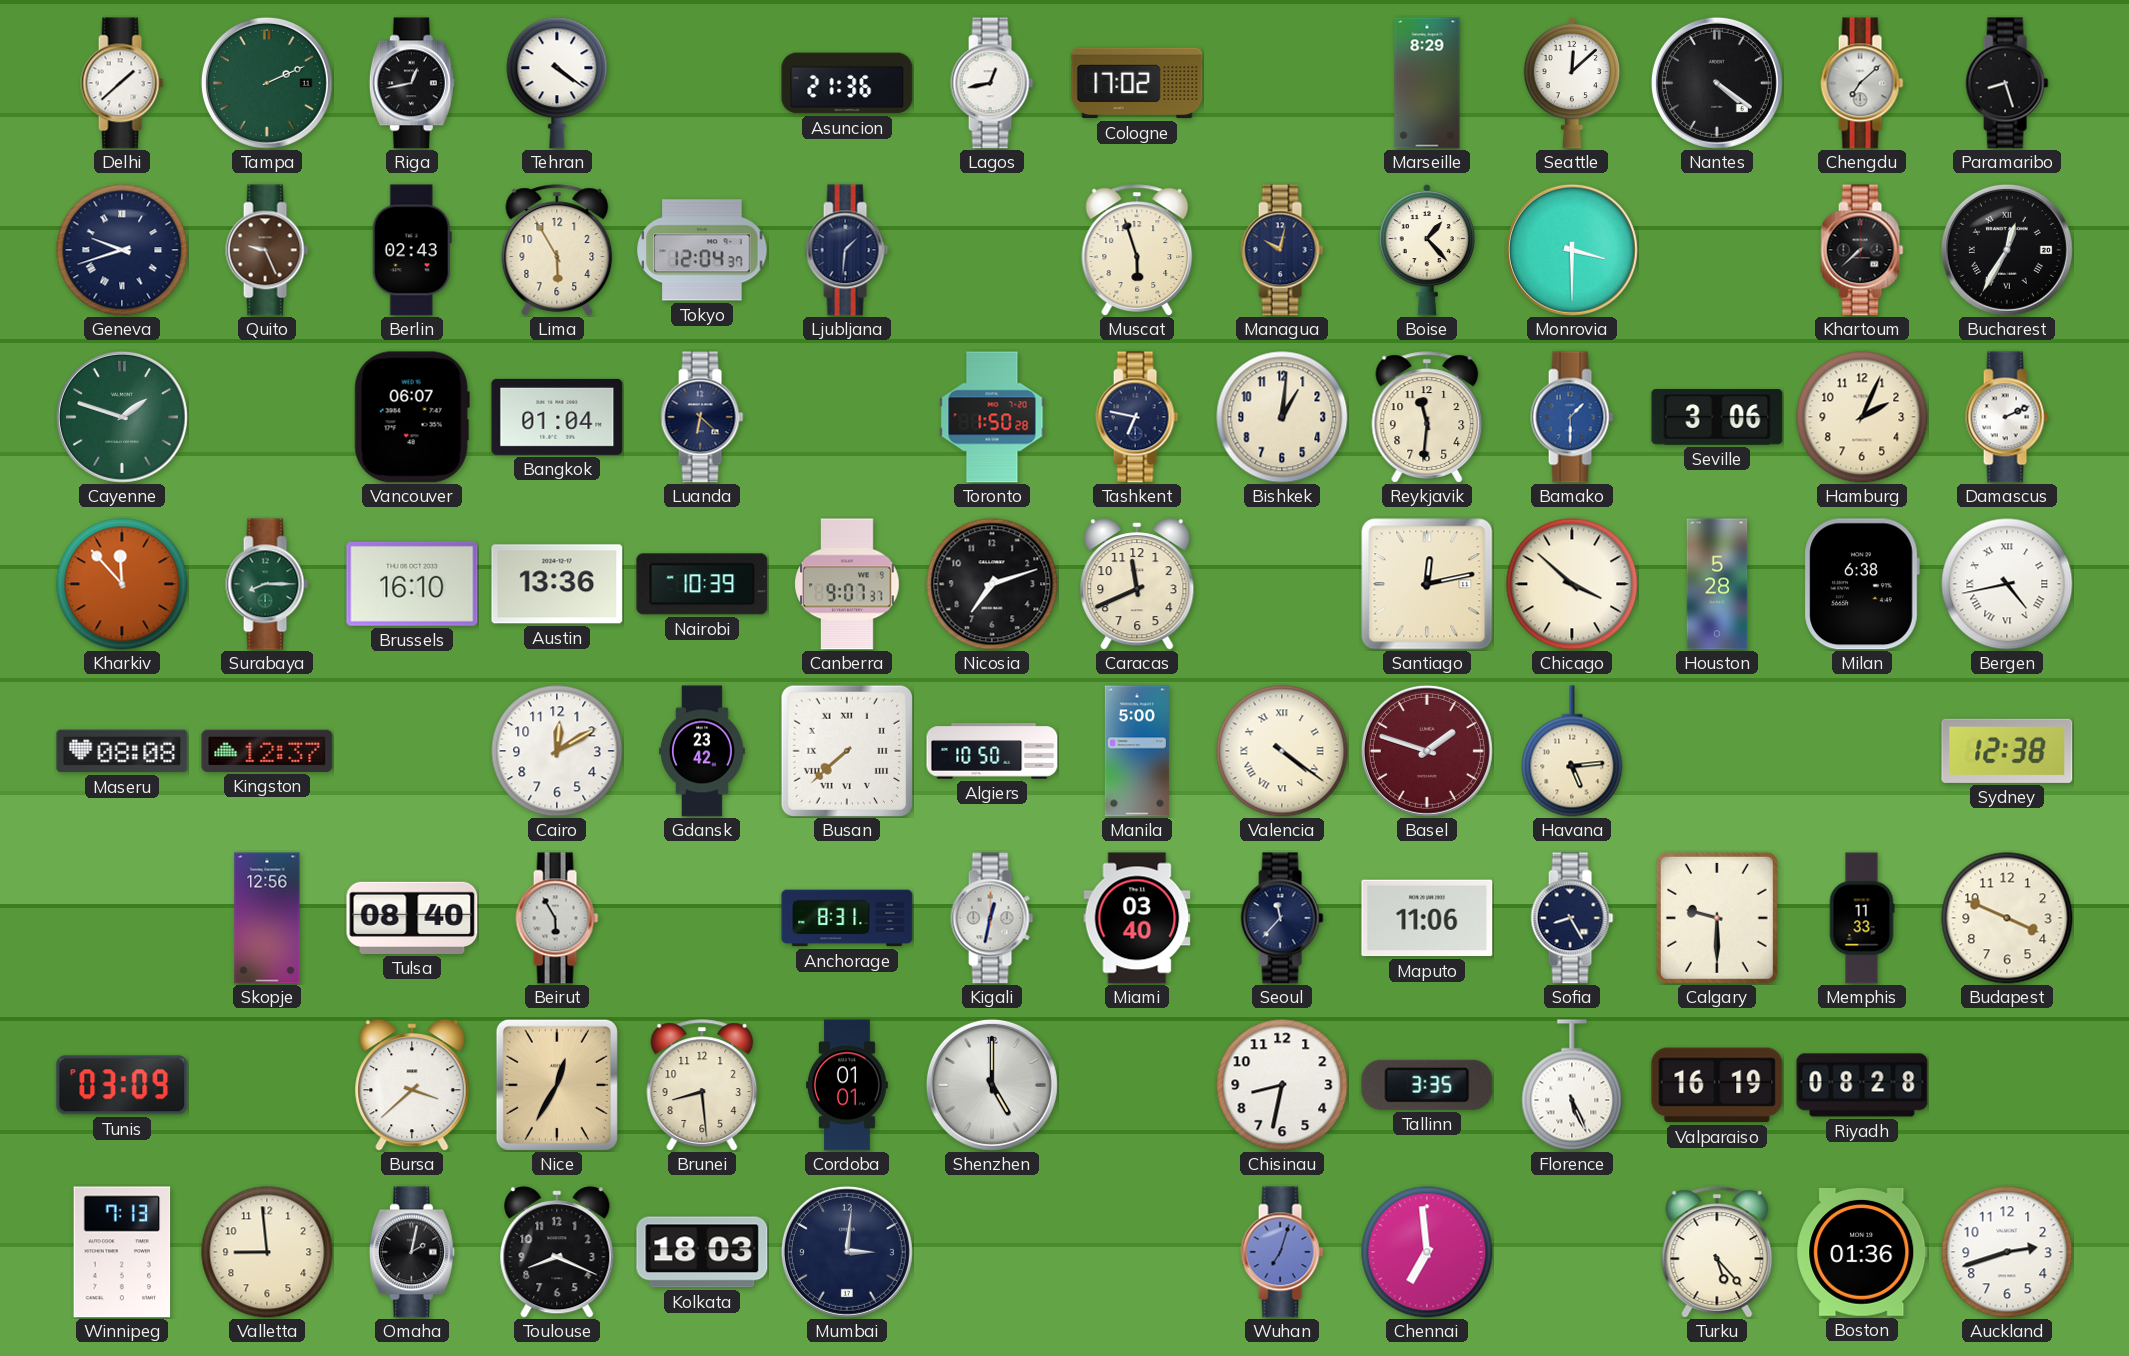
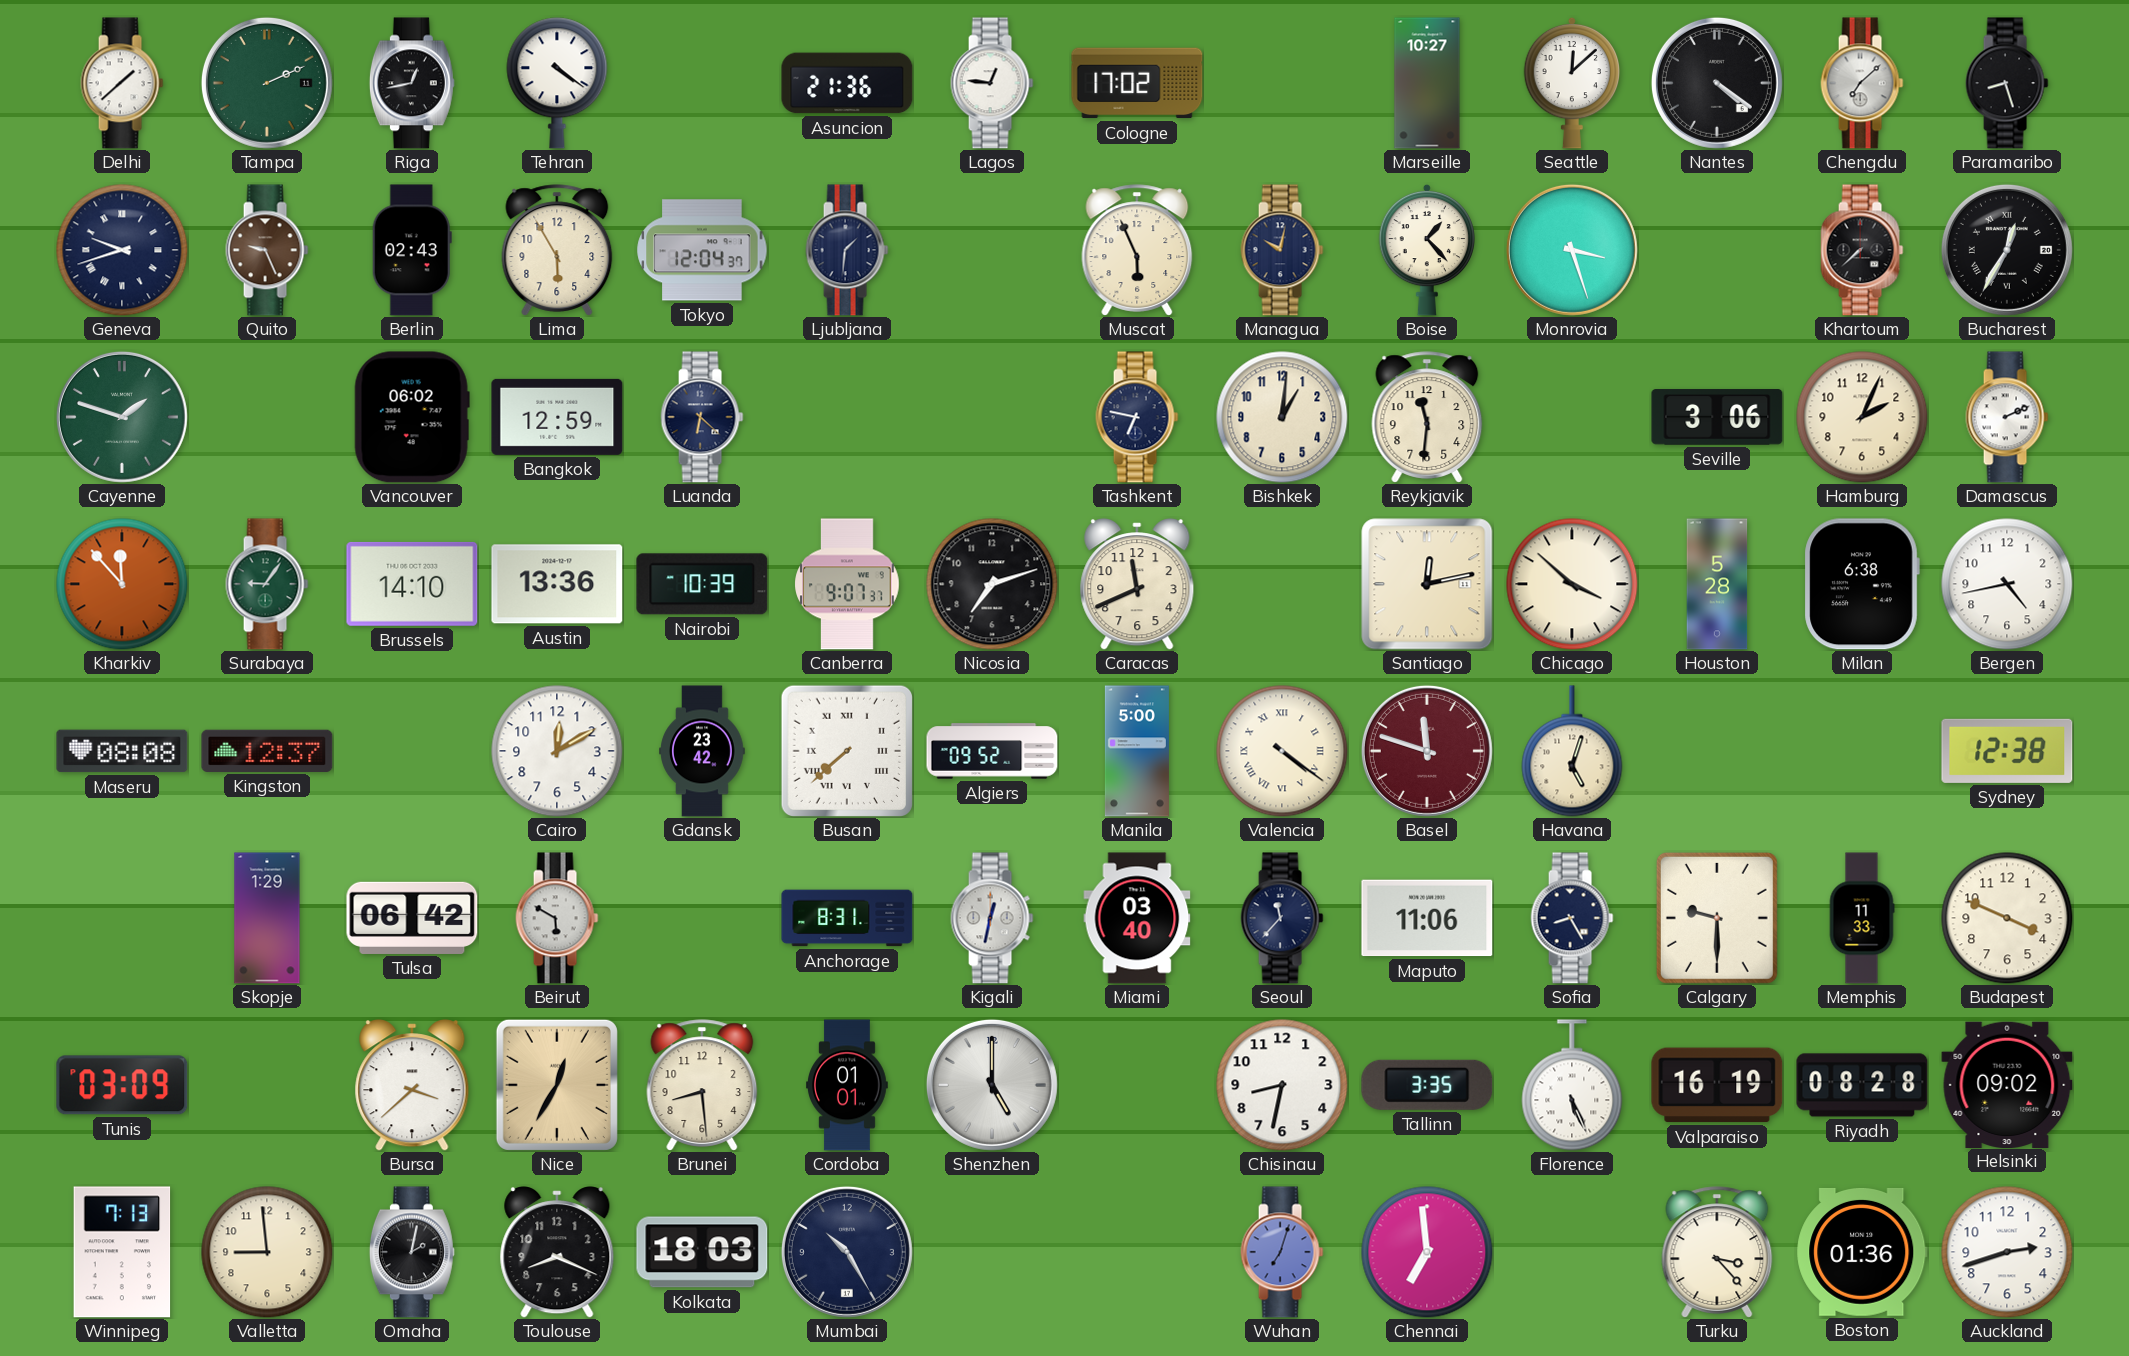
Lagos: 12:43 -> 12:46
Marseille: 8:29 -> 10:27
Muscat: 5:57 -> 5:56
Monrovia: 3:30 -> 3:27
Vancouver: 06:07 -> 06:02
Bangkok: 01:04 -> 12:59
Toronto: 1:50 -> none
Bamako: 1:30 -> none
Surabaya: 8:15 -> 9:06
Brussels: 16:10 -> 14:10
Bergen numerals: Roman -> Arabic
Algiers: 10:50 -> 09:52
Basel: 1:48 -> 11:48
Havana: 5:14 -> 5:03
Skopje: 12:56 -> 1:29
Tulsa: 08:40 -> 06:42
Beirut: 5:55 -> 5:50
Helsinki: none -> 09:02
Mumbai: 3:01 -> 10:25
Turku: 5:23 -> 3:23
